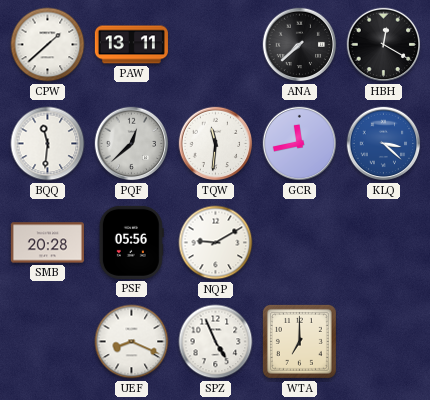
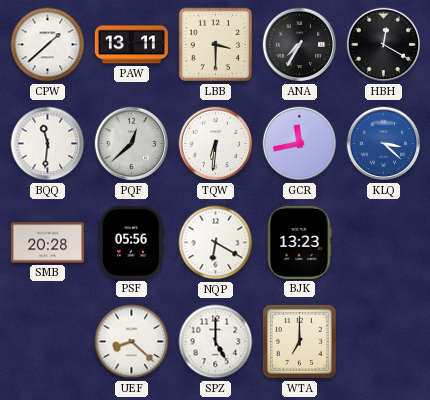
LBB: none -> 3:30
ANA: 7:38 -> 7:35
TQW: 11:31 -> 6:31
NQP: 9:10 -> 6:20
BJK: none -> 13:23
UEF: 8:19 -> 8:22
SPZ: 4:56 -> 5:00
